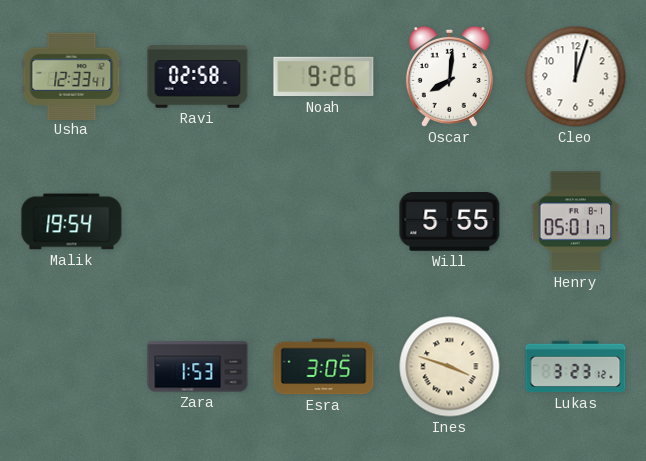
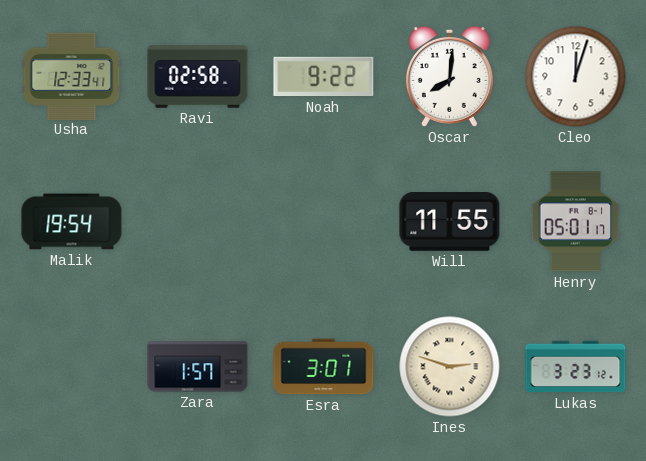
Noah: 9:26 -> 9:22
Will: 5:55 -> 11:55
Zara: 1:53 -> 1:57
Esra: 3:05 -> 3:01
Ines: 3:48 -> 2:48
